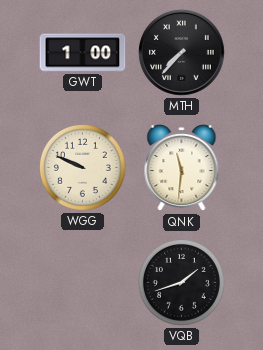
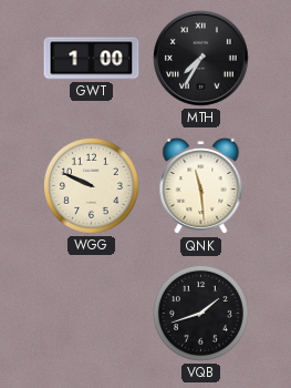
MTH: 7:37 -> 7:35
QNK: 11:31 -> 11:29
